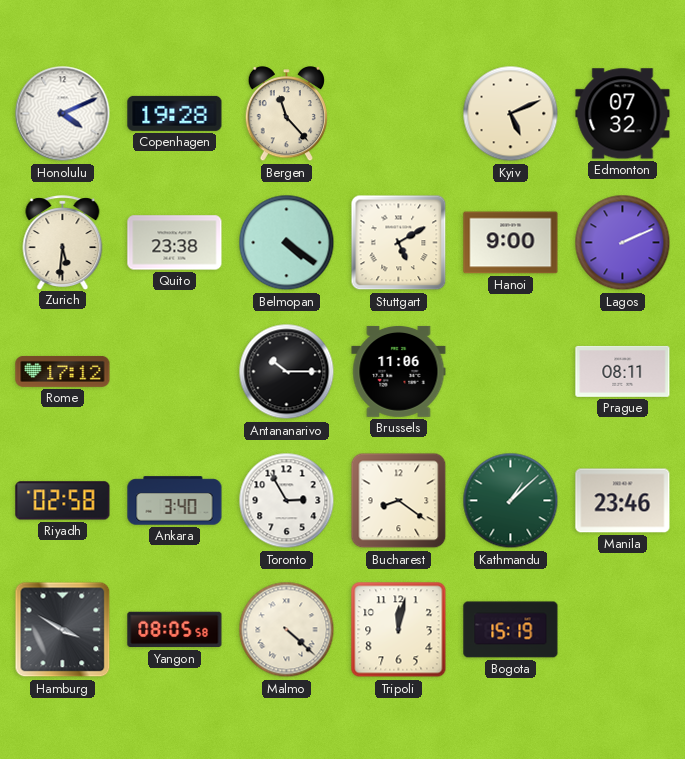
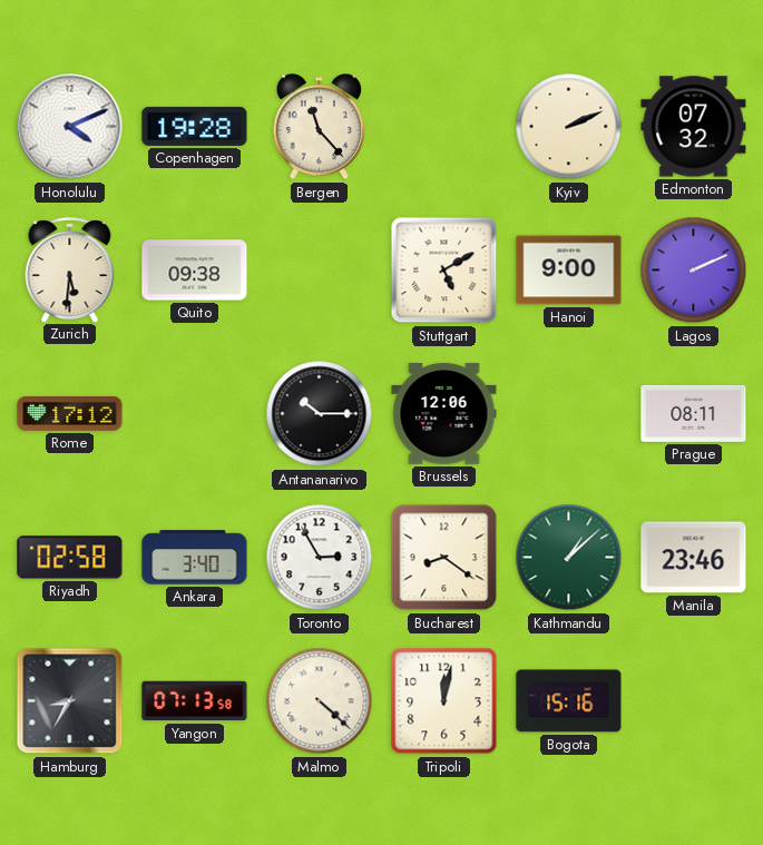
Kyiv: 5:11 -> 2:11
Quito: 23:38 -> 09:38
Belmopan: 4:21 -> none
Brussels: 11:06 -> 12:06
Hamburg: 3:50 -> 8:35
Yangon: 08:05 -> 07:13
Bogota: 15:19 -> 15:16
